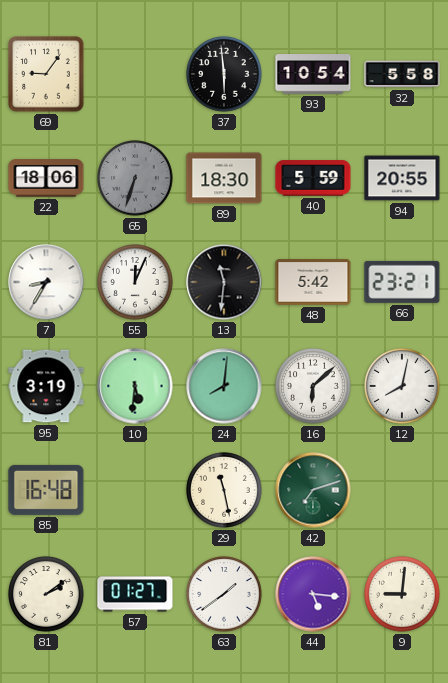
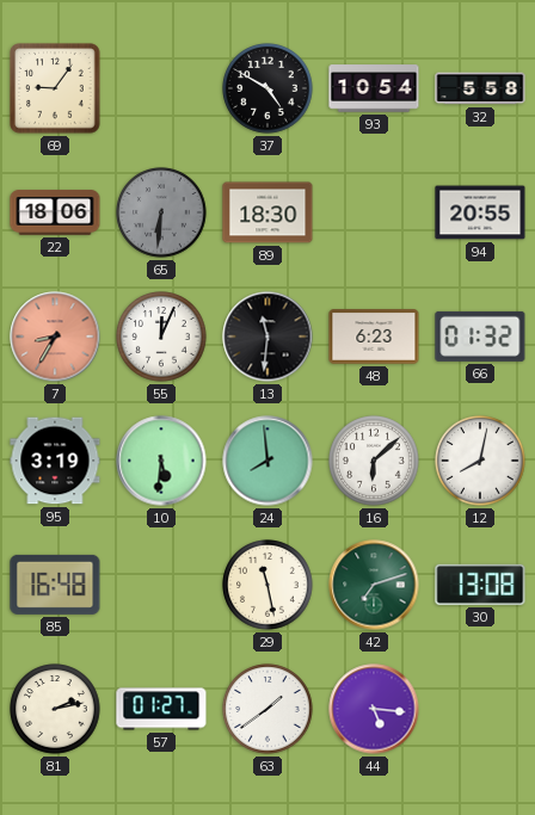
37: 5:59 -> 4:50
65: 6:33 -> 6:31
40: 5:59 -> none
7 dial: white -> salmon
48: 5:42 -> 6:23
66: 23:21 -> 01:32
24: 8:01 -> 7:59
30: none -> 13:08
81: 2:09 -> 2:13
9: 9:01 -> none
